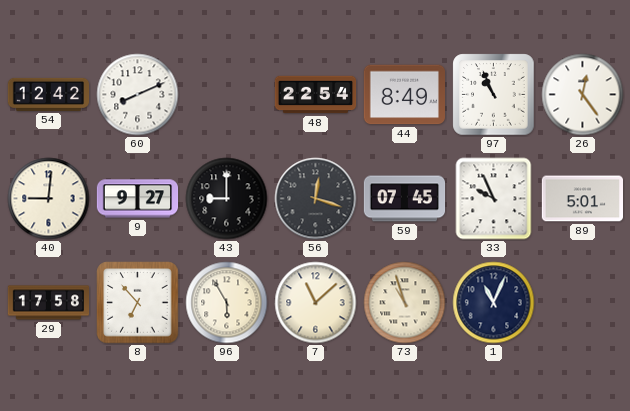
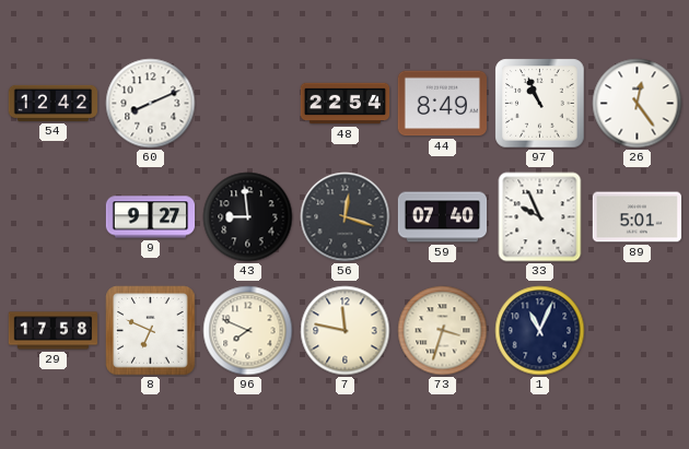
40: 9:01 -> none
43: 9:00 -> 8:59
59: 07:45 -> 07:40
8: 6:53 -> 6:49
96: 5:55 -> 7:49
7: 11:08 -> 11:47
73: 10:57 -> 3:33
